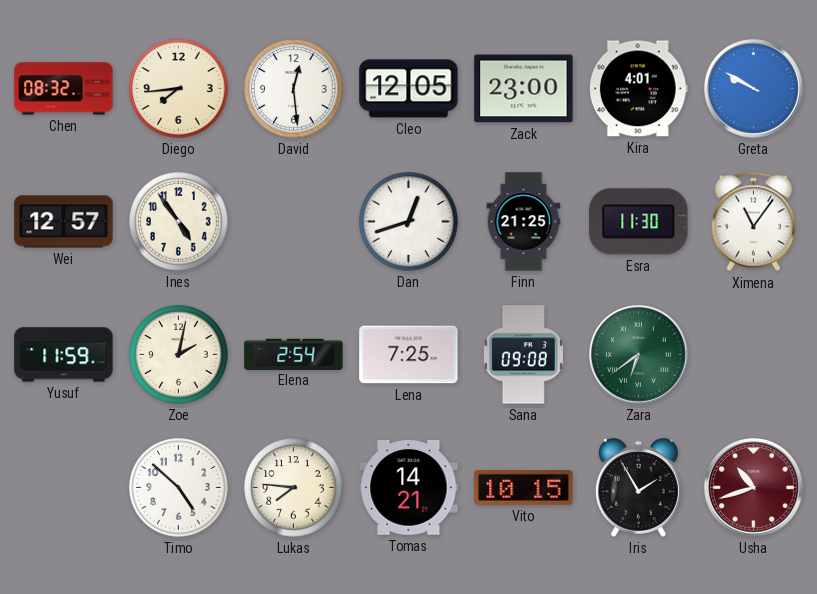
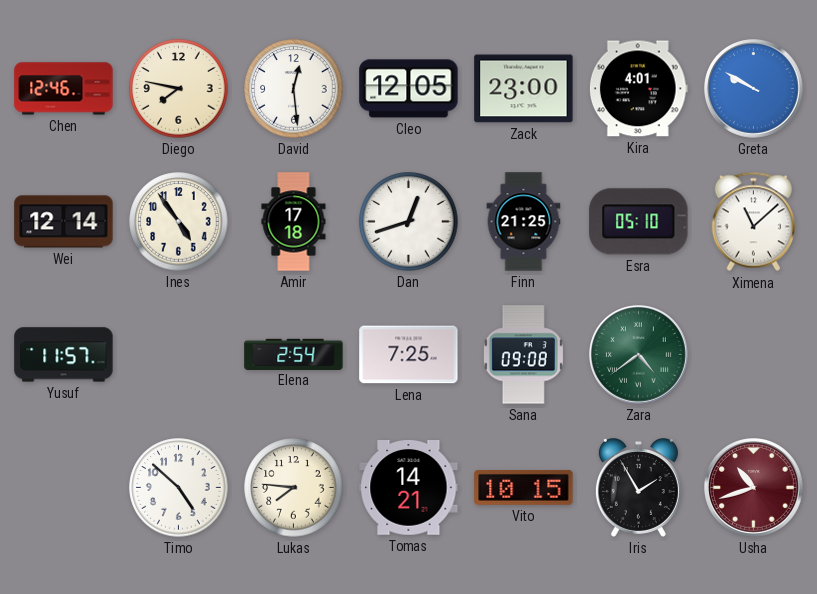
Chen: 08:32 -> 12:46
Diego: 7:44 -> 7:47
Wei: 12:57 -> 12:14
Amir: none -> 17:18
Esra: 11:30 -> 05:10
Ximena: 11:06 -> 11:08
Yusuf: 11:59 -> 11:57
Zoe: 2:02 -> none
Zara: 6:39 -> 4:39
